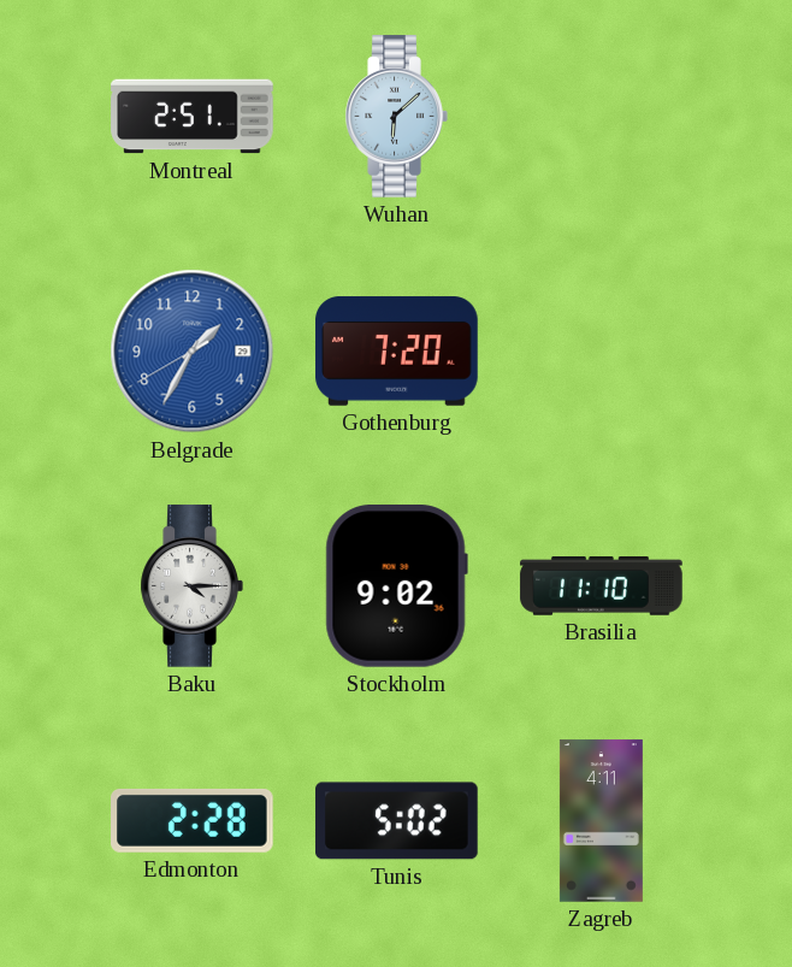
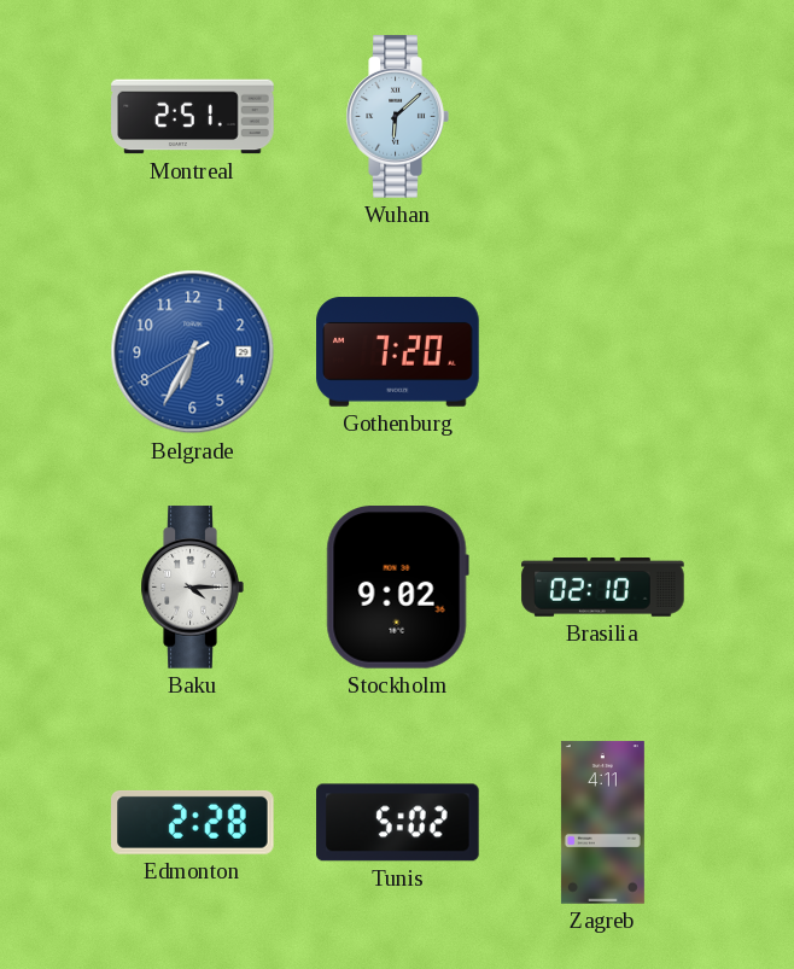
Belgrade: 1:34 -> 6:34
Brasilia: 11:10 -> 02:10
